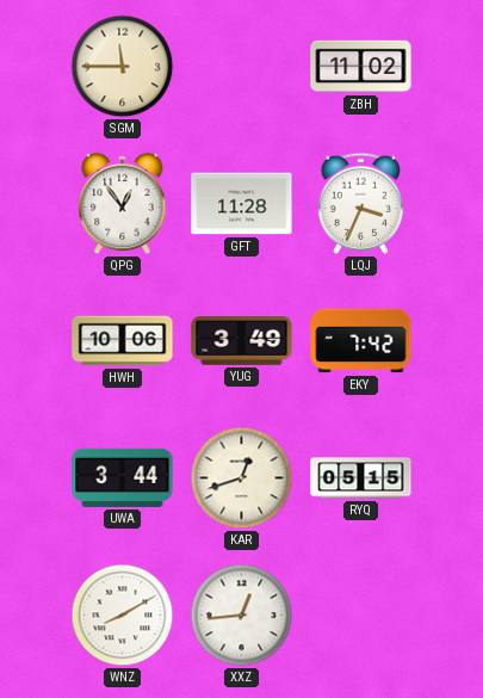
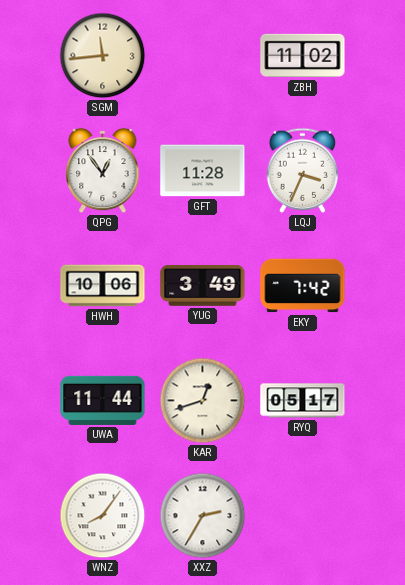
SGM: 11:45 -> 11:44
UWA: 3:44 -> 11:44
RYQ: 05:15 -> 05:17
WNZ: 8:10 -> 8:06
XXZ: 12:44 -> 2:35
